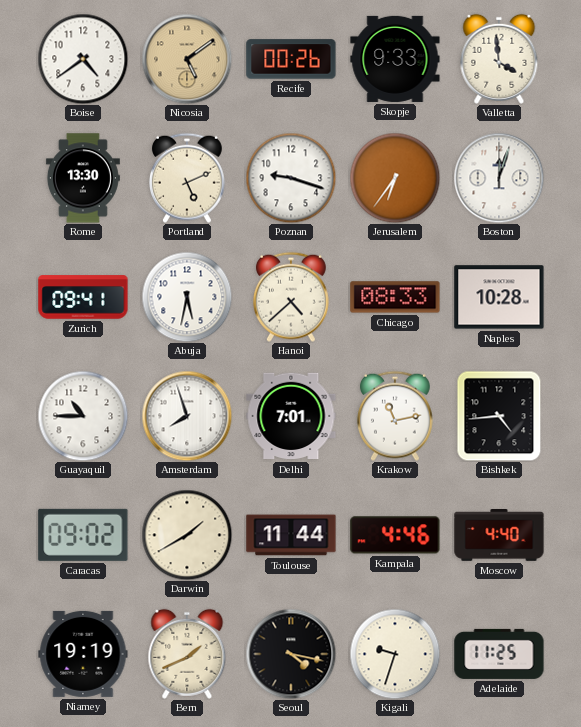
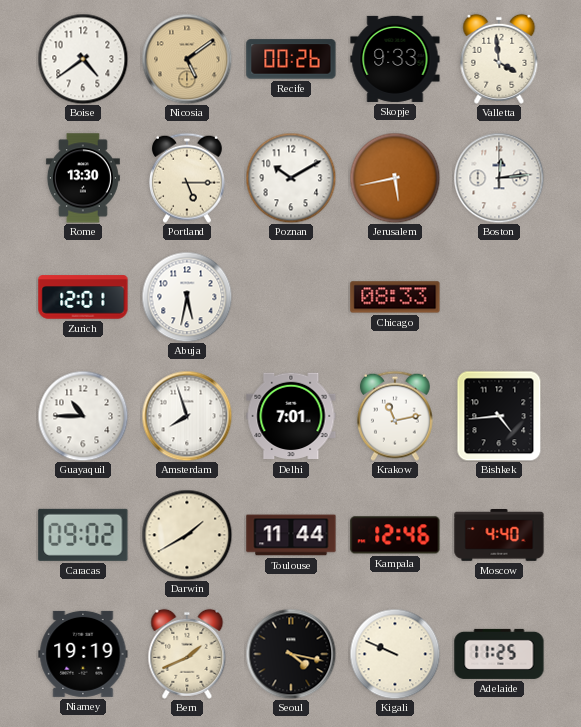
Portland: 5:11 -> 5:15
Poznan: 9:18 -> 10:10
Jerusalem: 6:36 -> 5:43
Boston: 12:03 -> 12:14
Zurich: 09:41 -> 12:01
Hanoi: 4:38 -> none
Naples: 10:28 -> none
Kampala: 4:46 -> 12:46
Kigali: 9:33 -> 9:49
